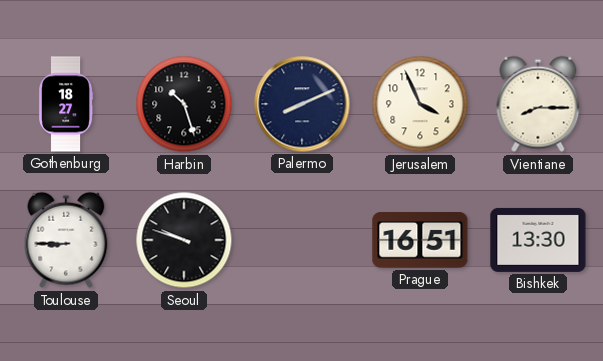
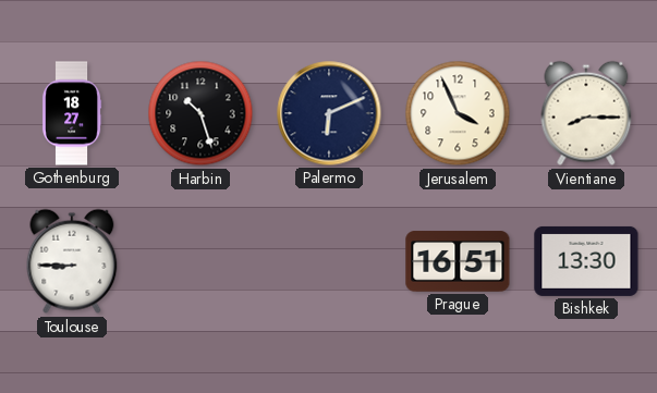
Palermo: 8:11 -> 6:11
Seoul: 9:48 -> none
